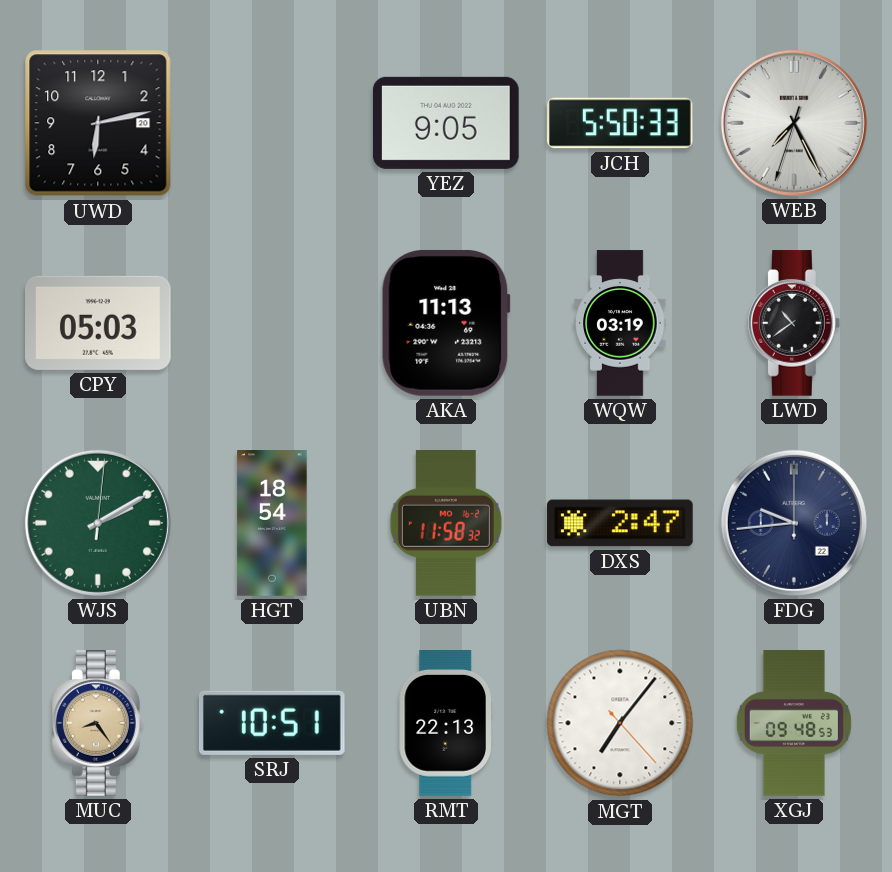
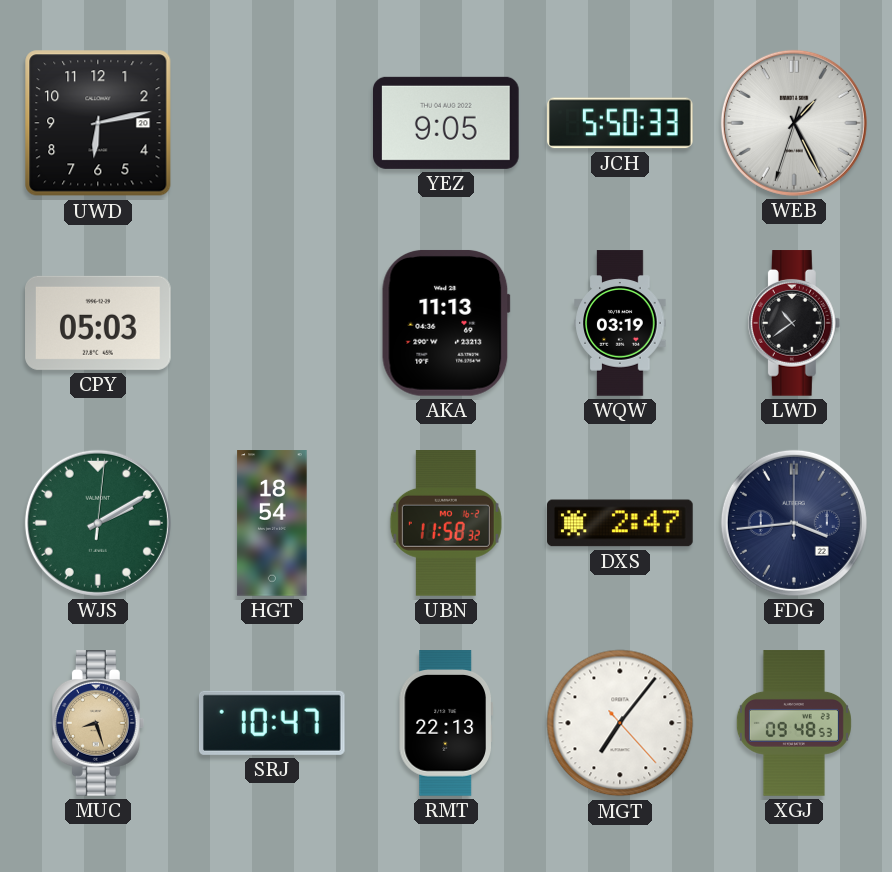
WEB: 7:25 -> 1:25
FDG: 9:44 -> 3:44
MUC: 8:24 -> 8:27
SRJ: 10:51 -> 10:47
